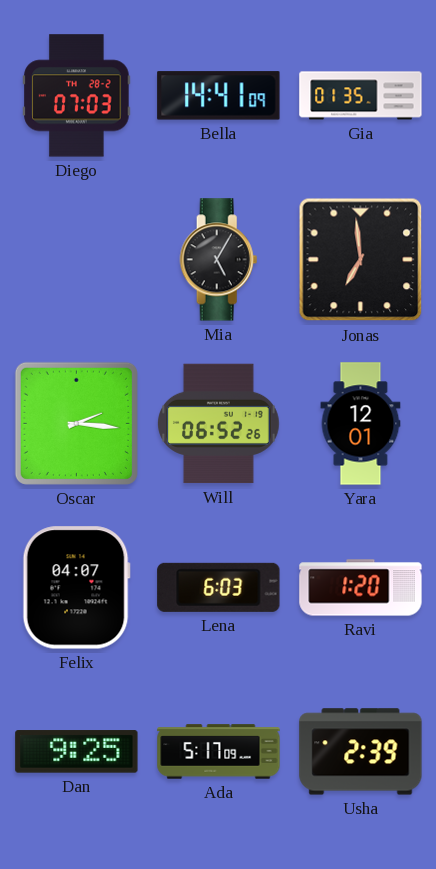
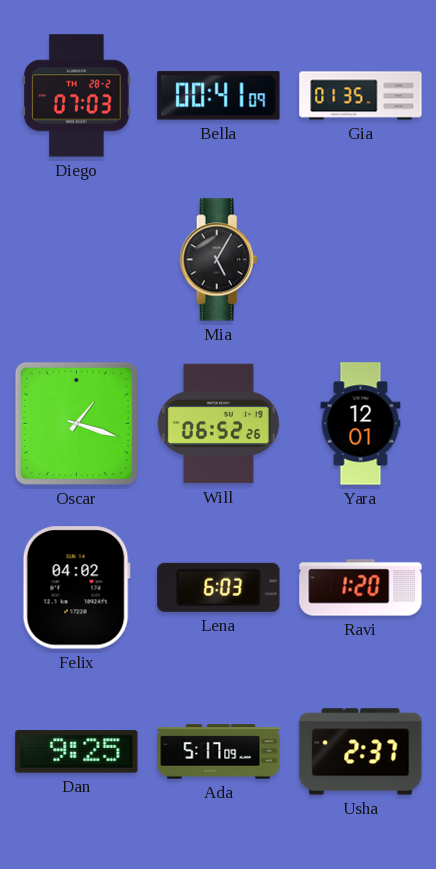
Bella: 14:41 -> 00:41
Jonas: 6:59 -> none
Oscar: 2:16 -> 1:18
Felix: 04:07 -> 04:02
Usha: 2:39 -> 2:37
